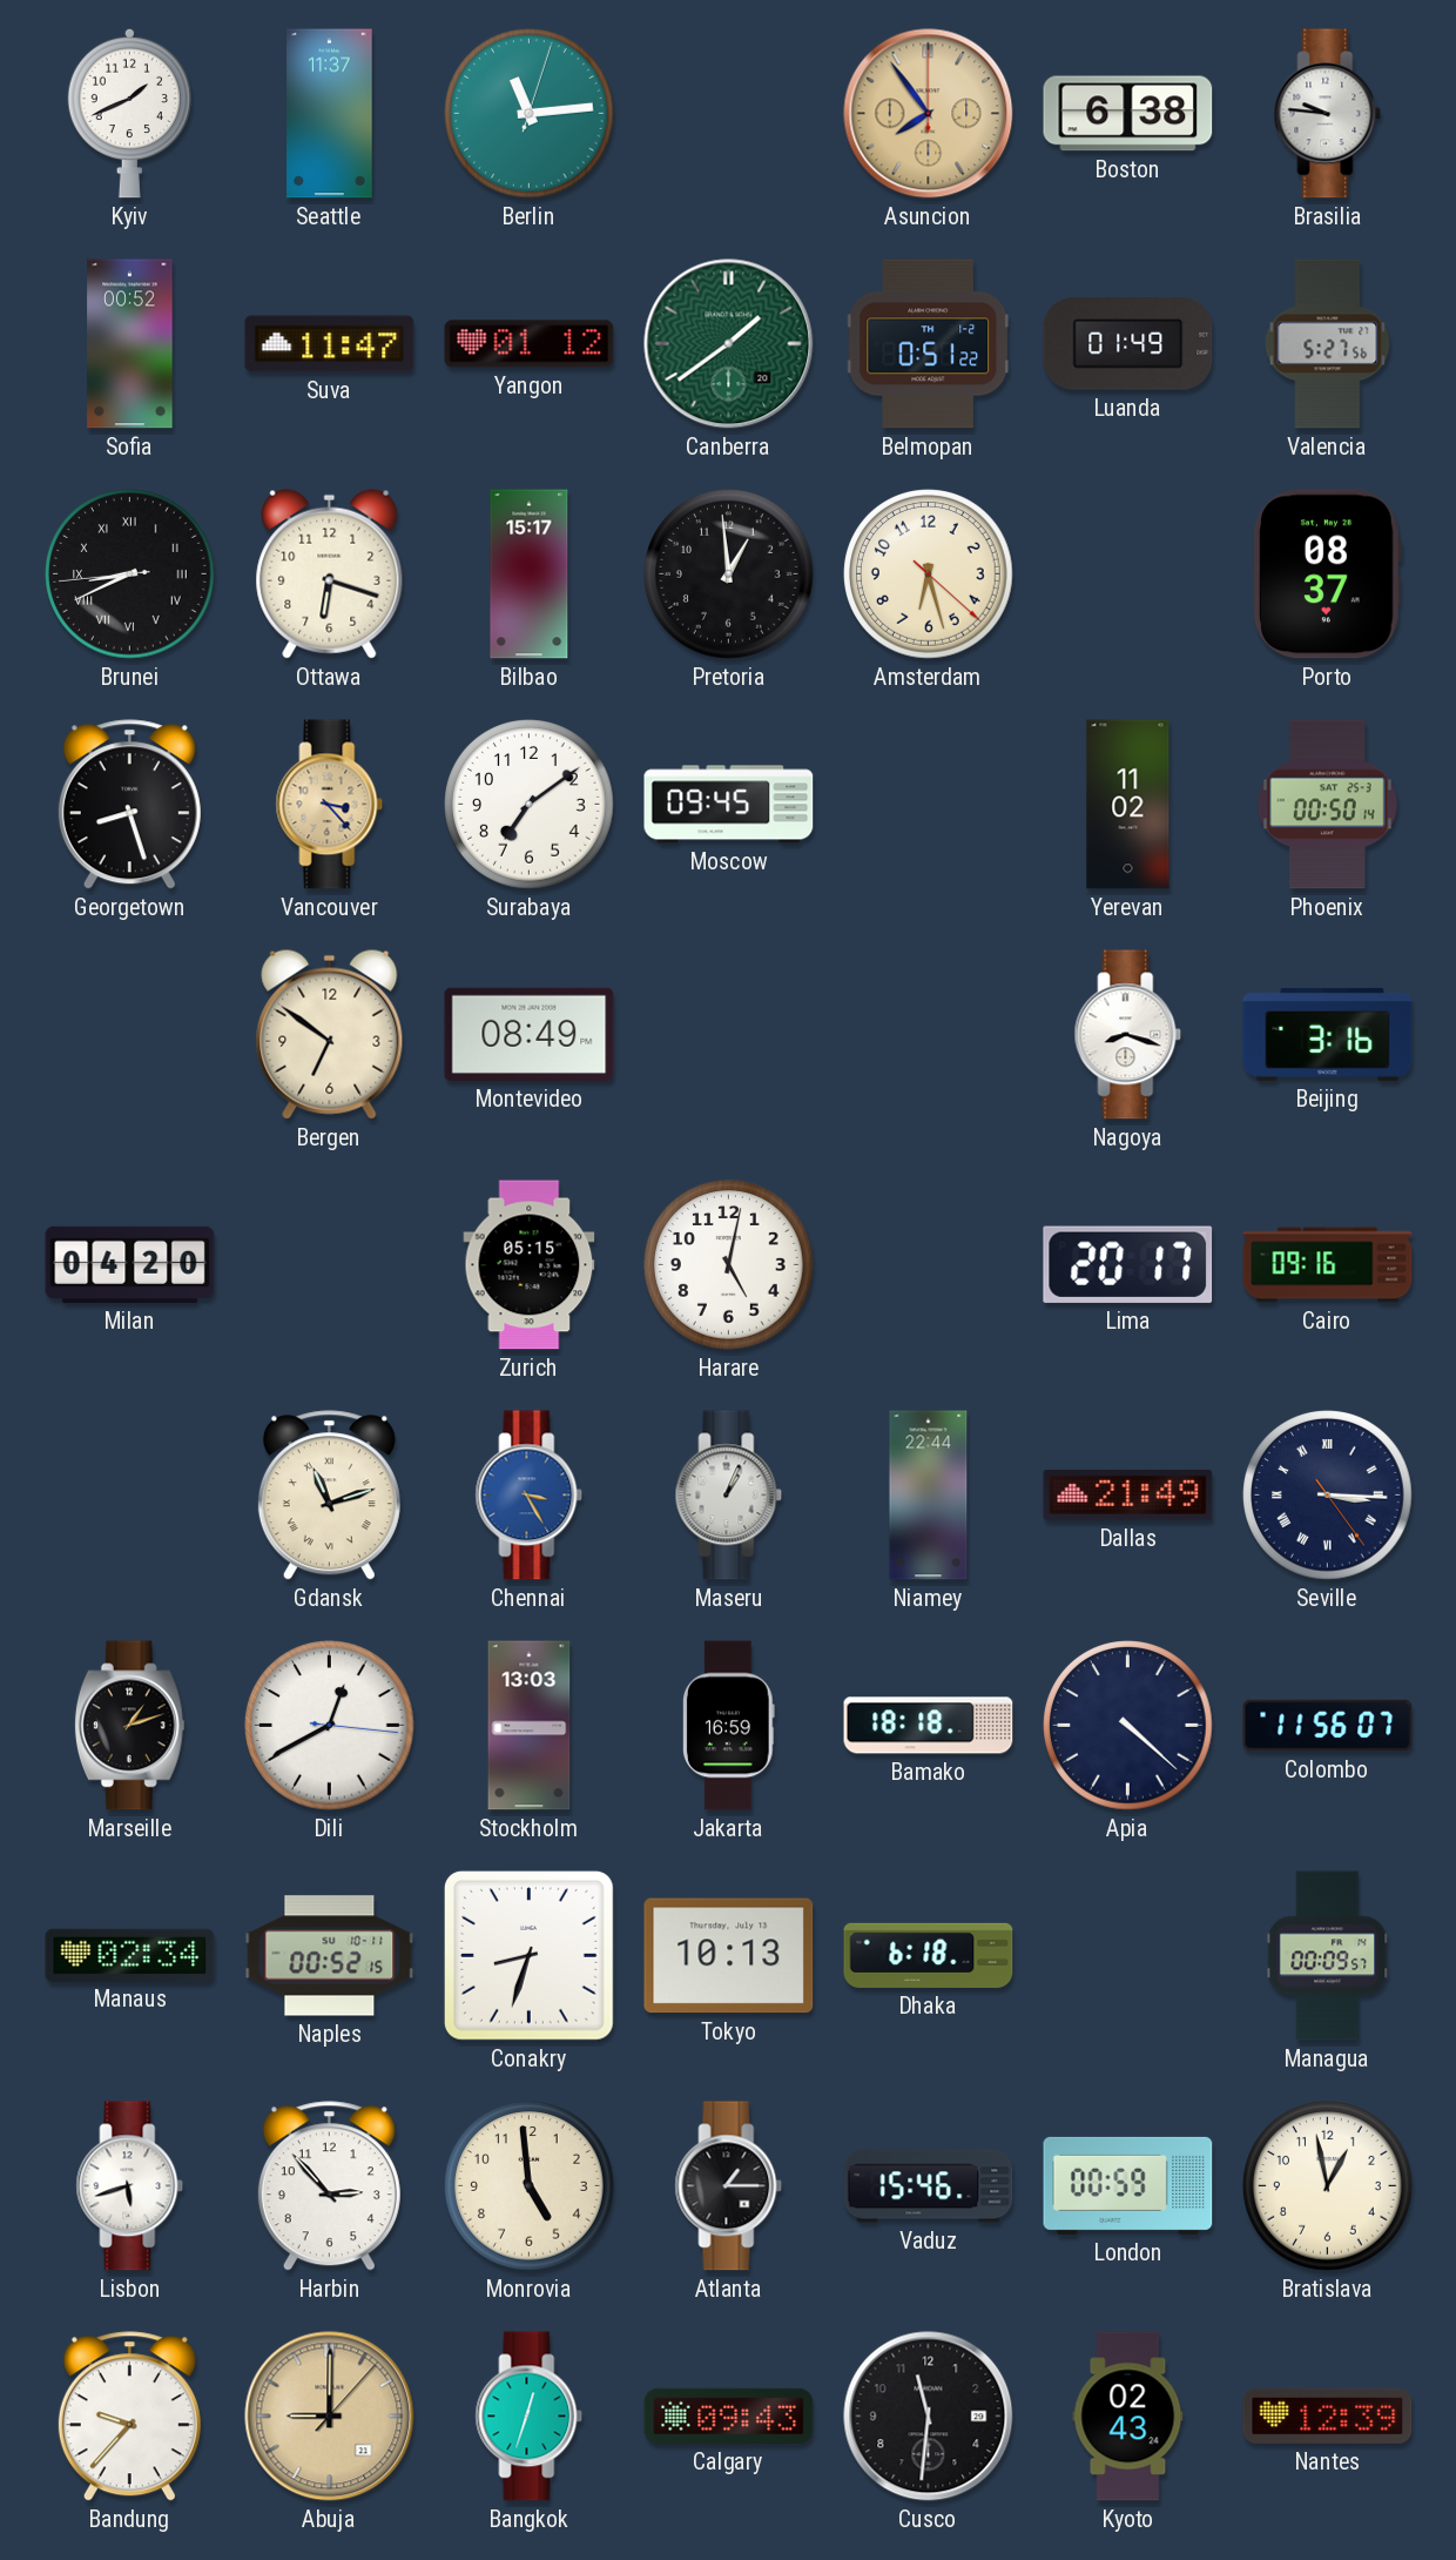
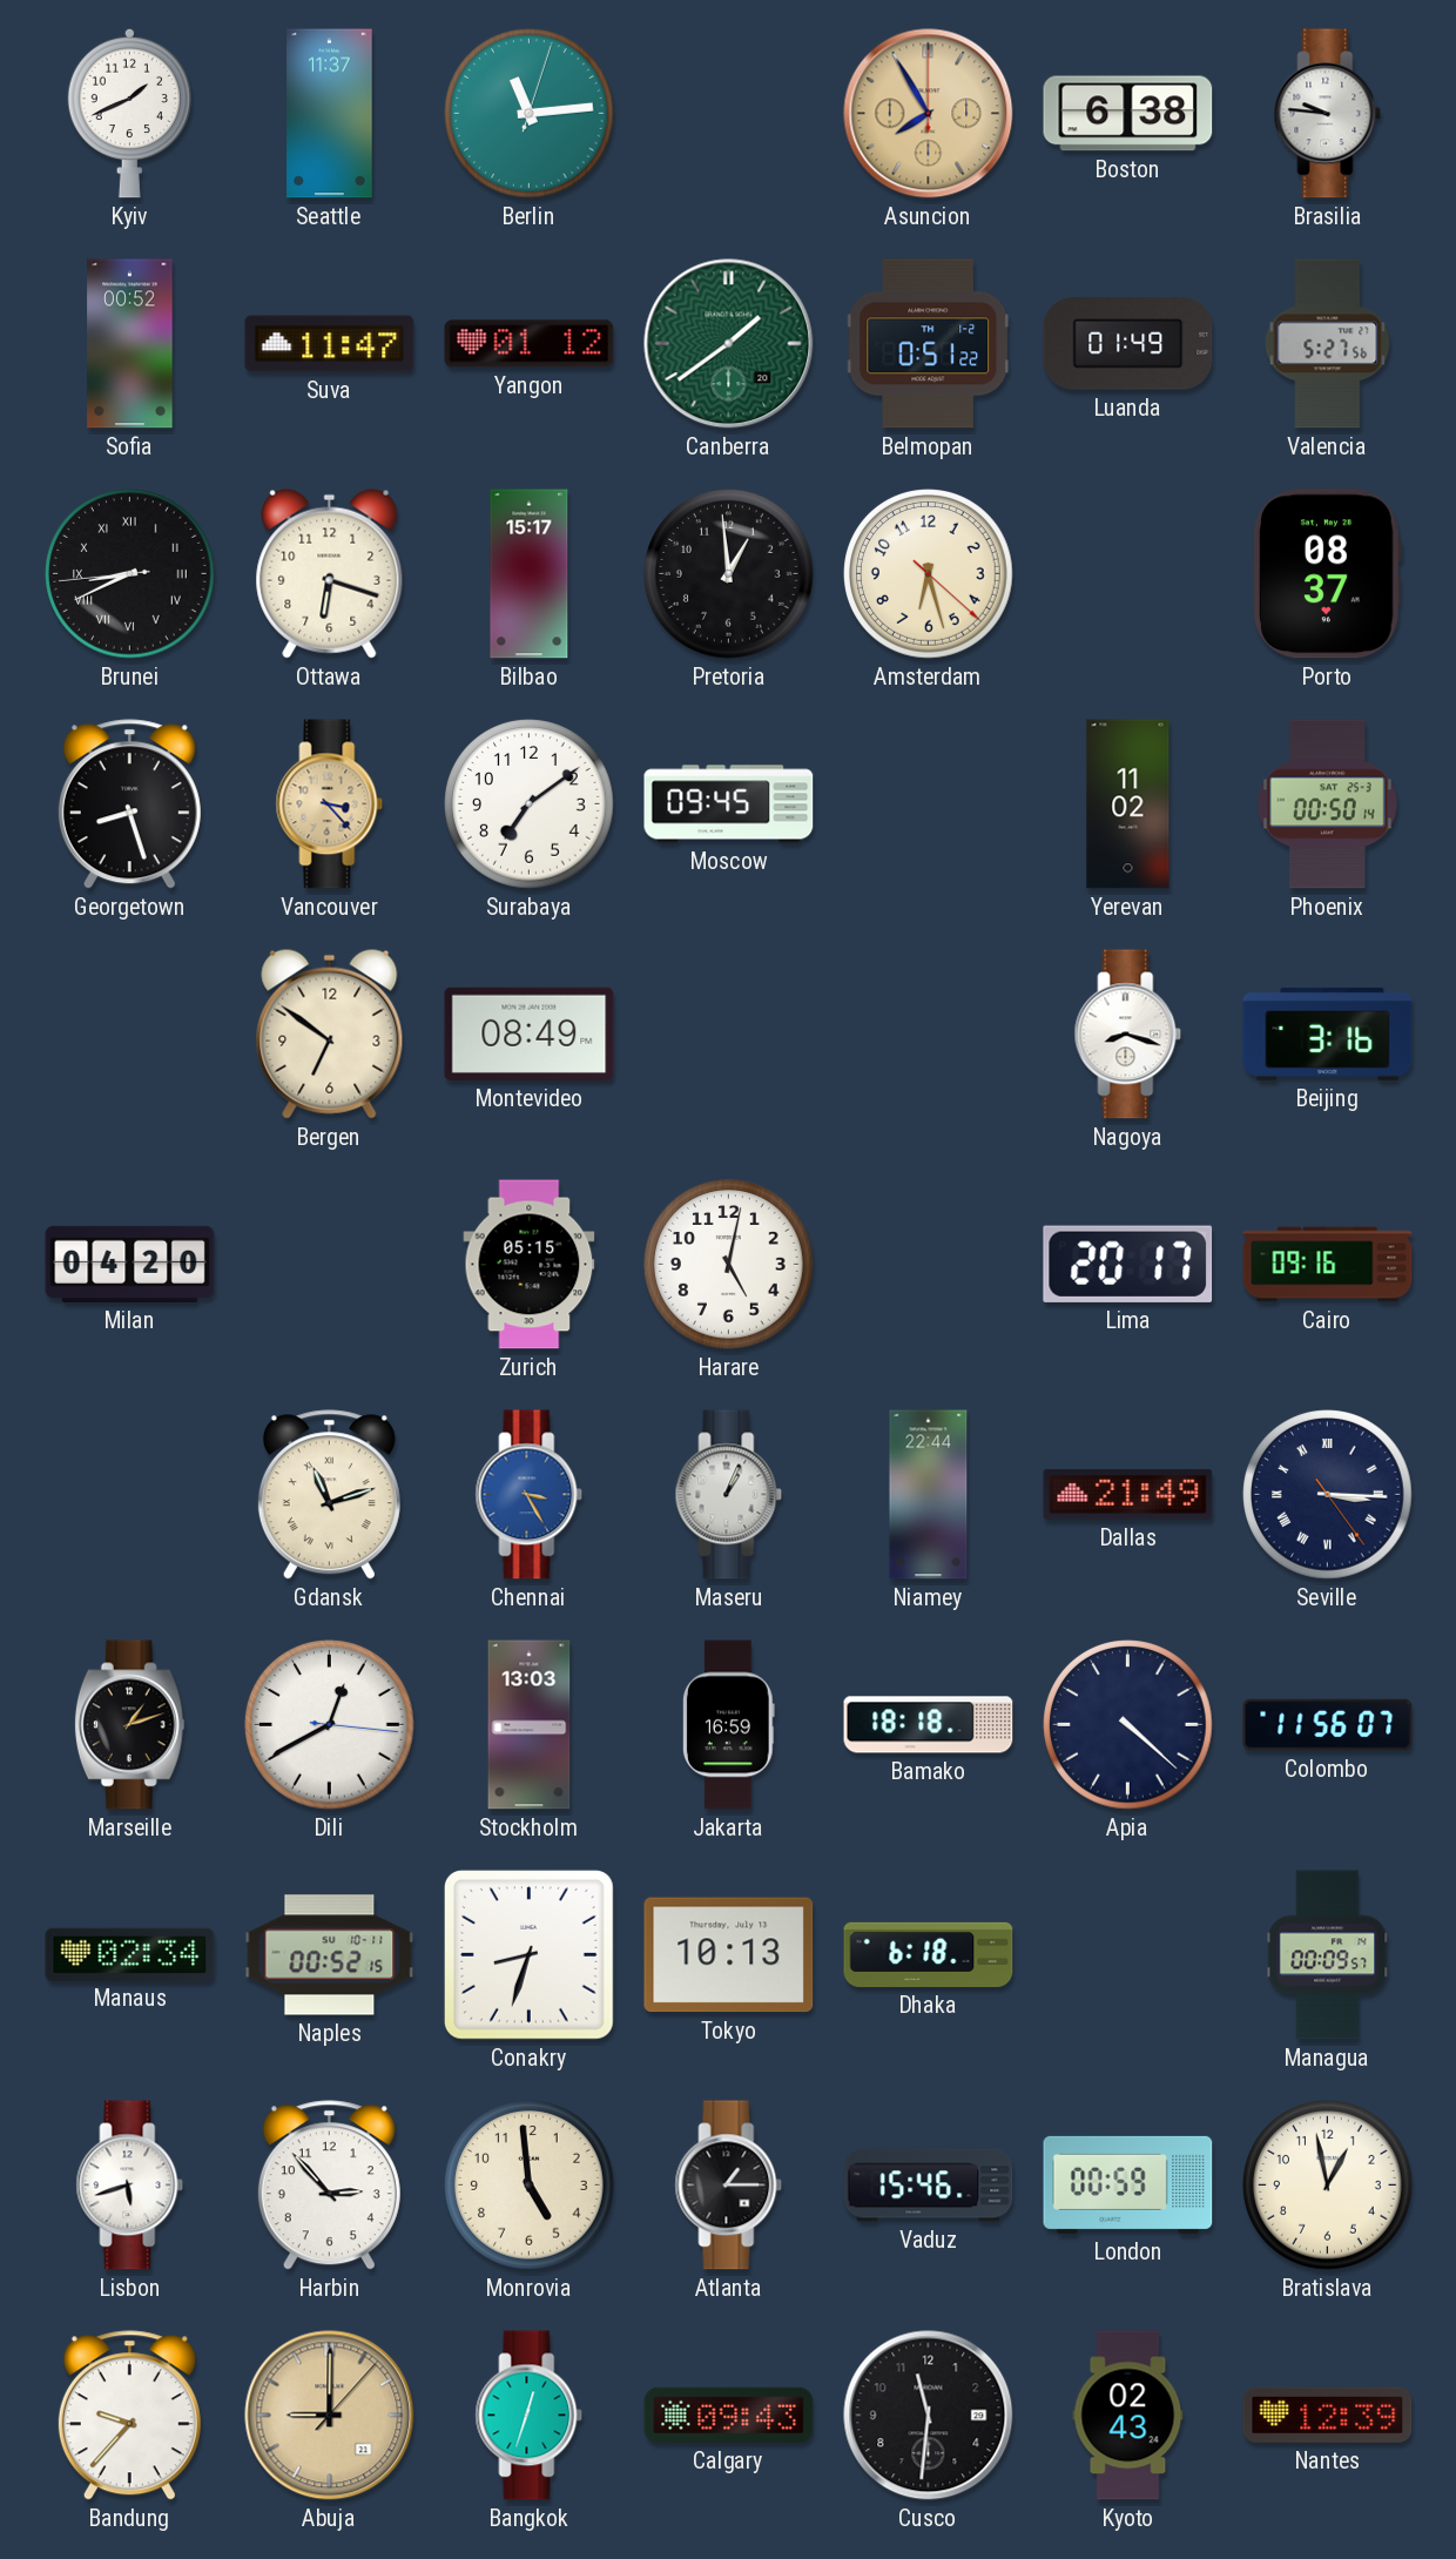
Asuncion: 7:54 -> 7:55
